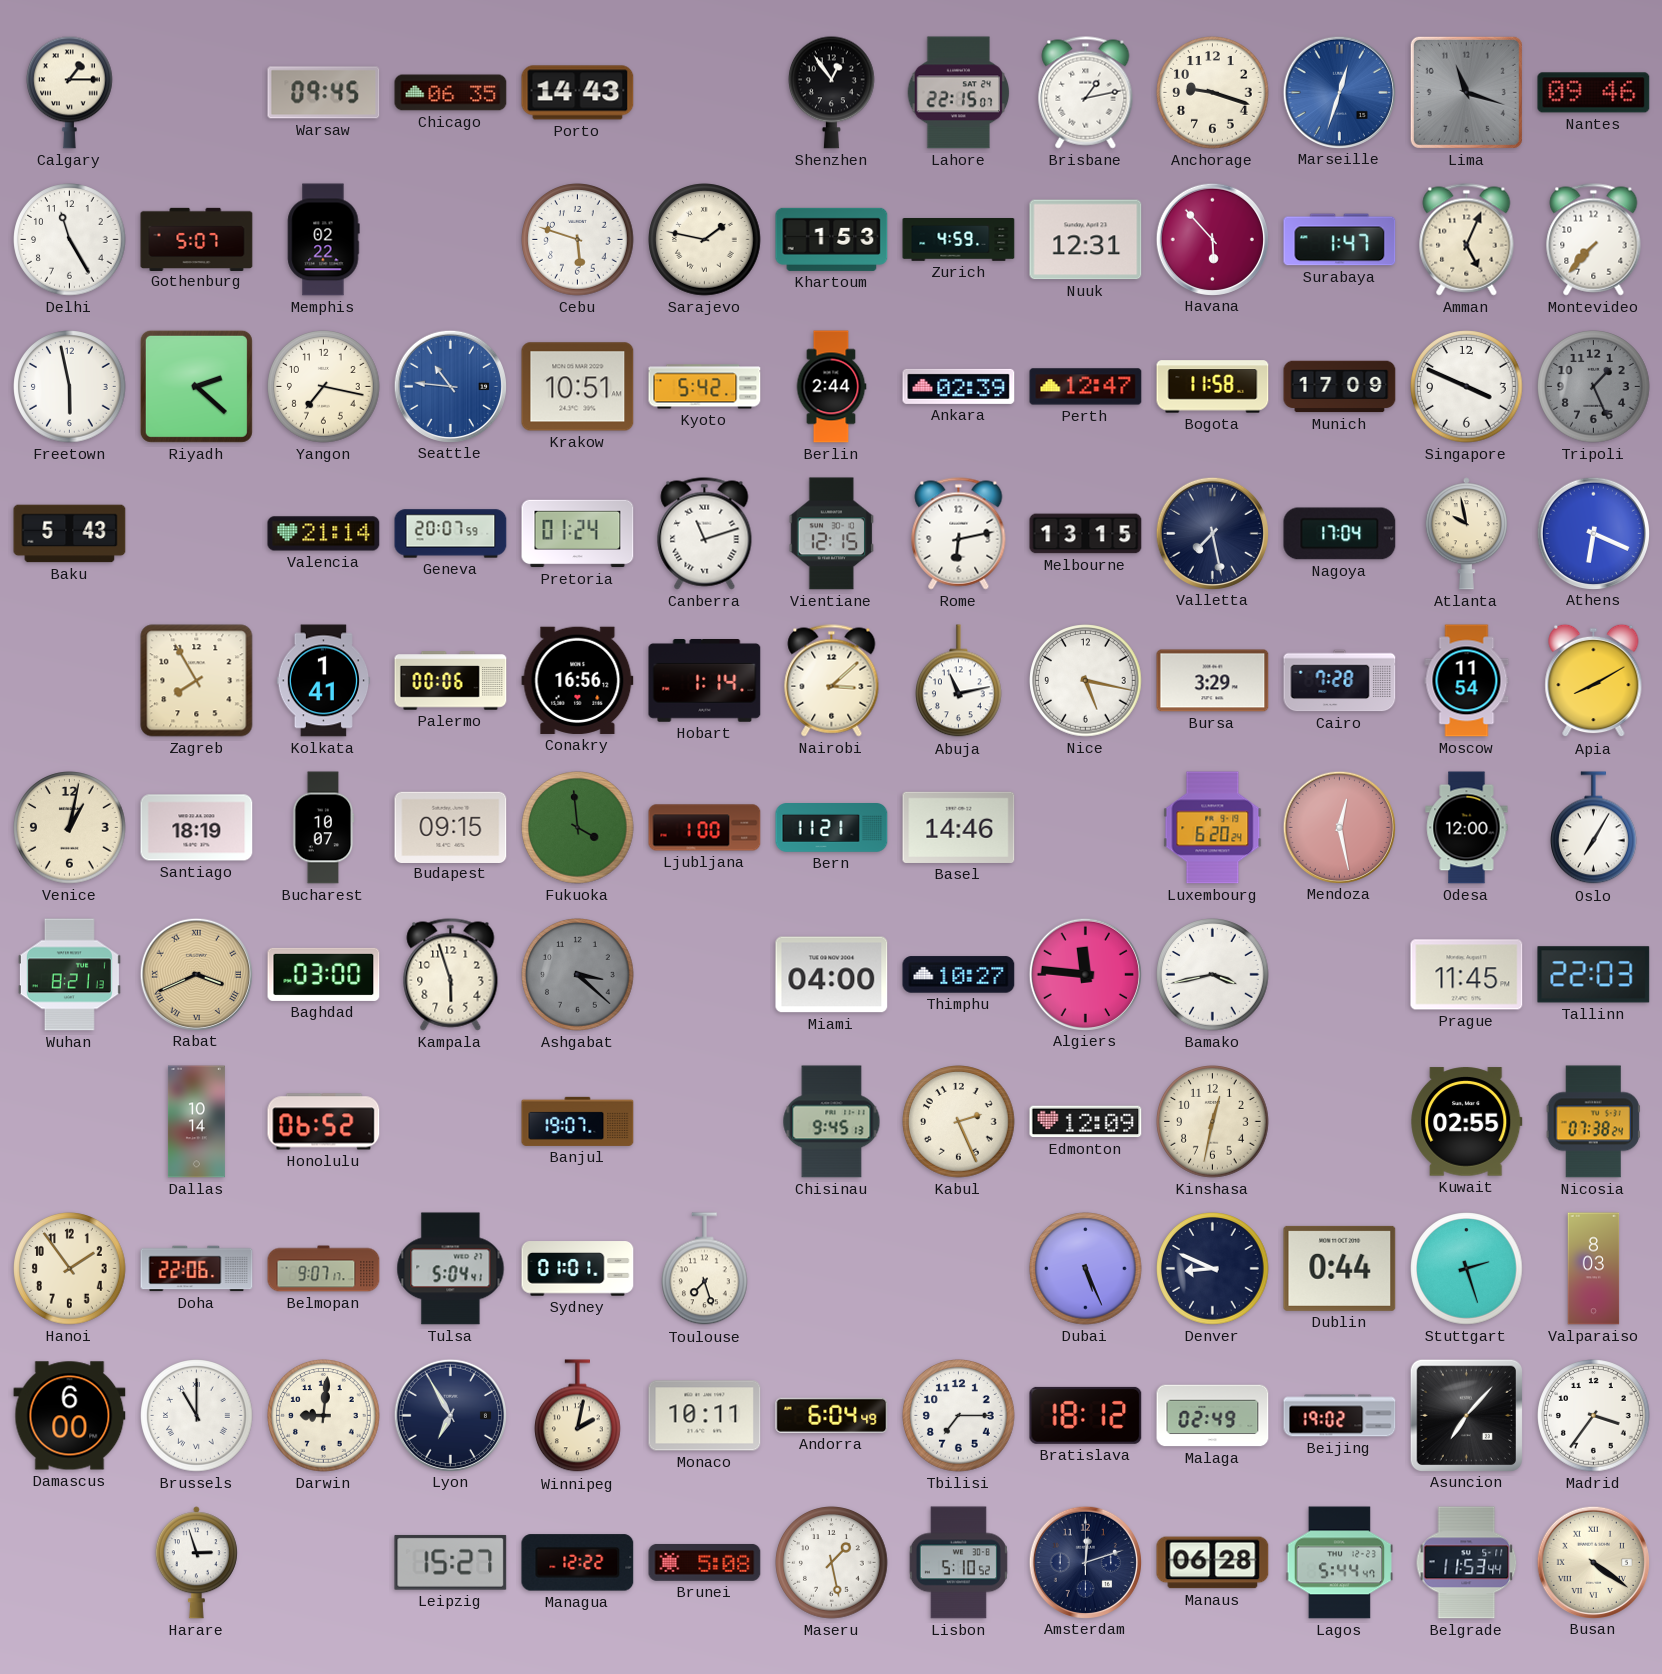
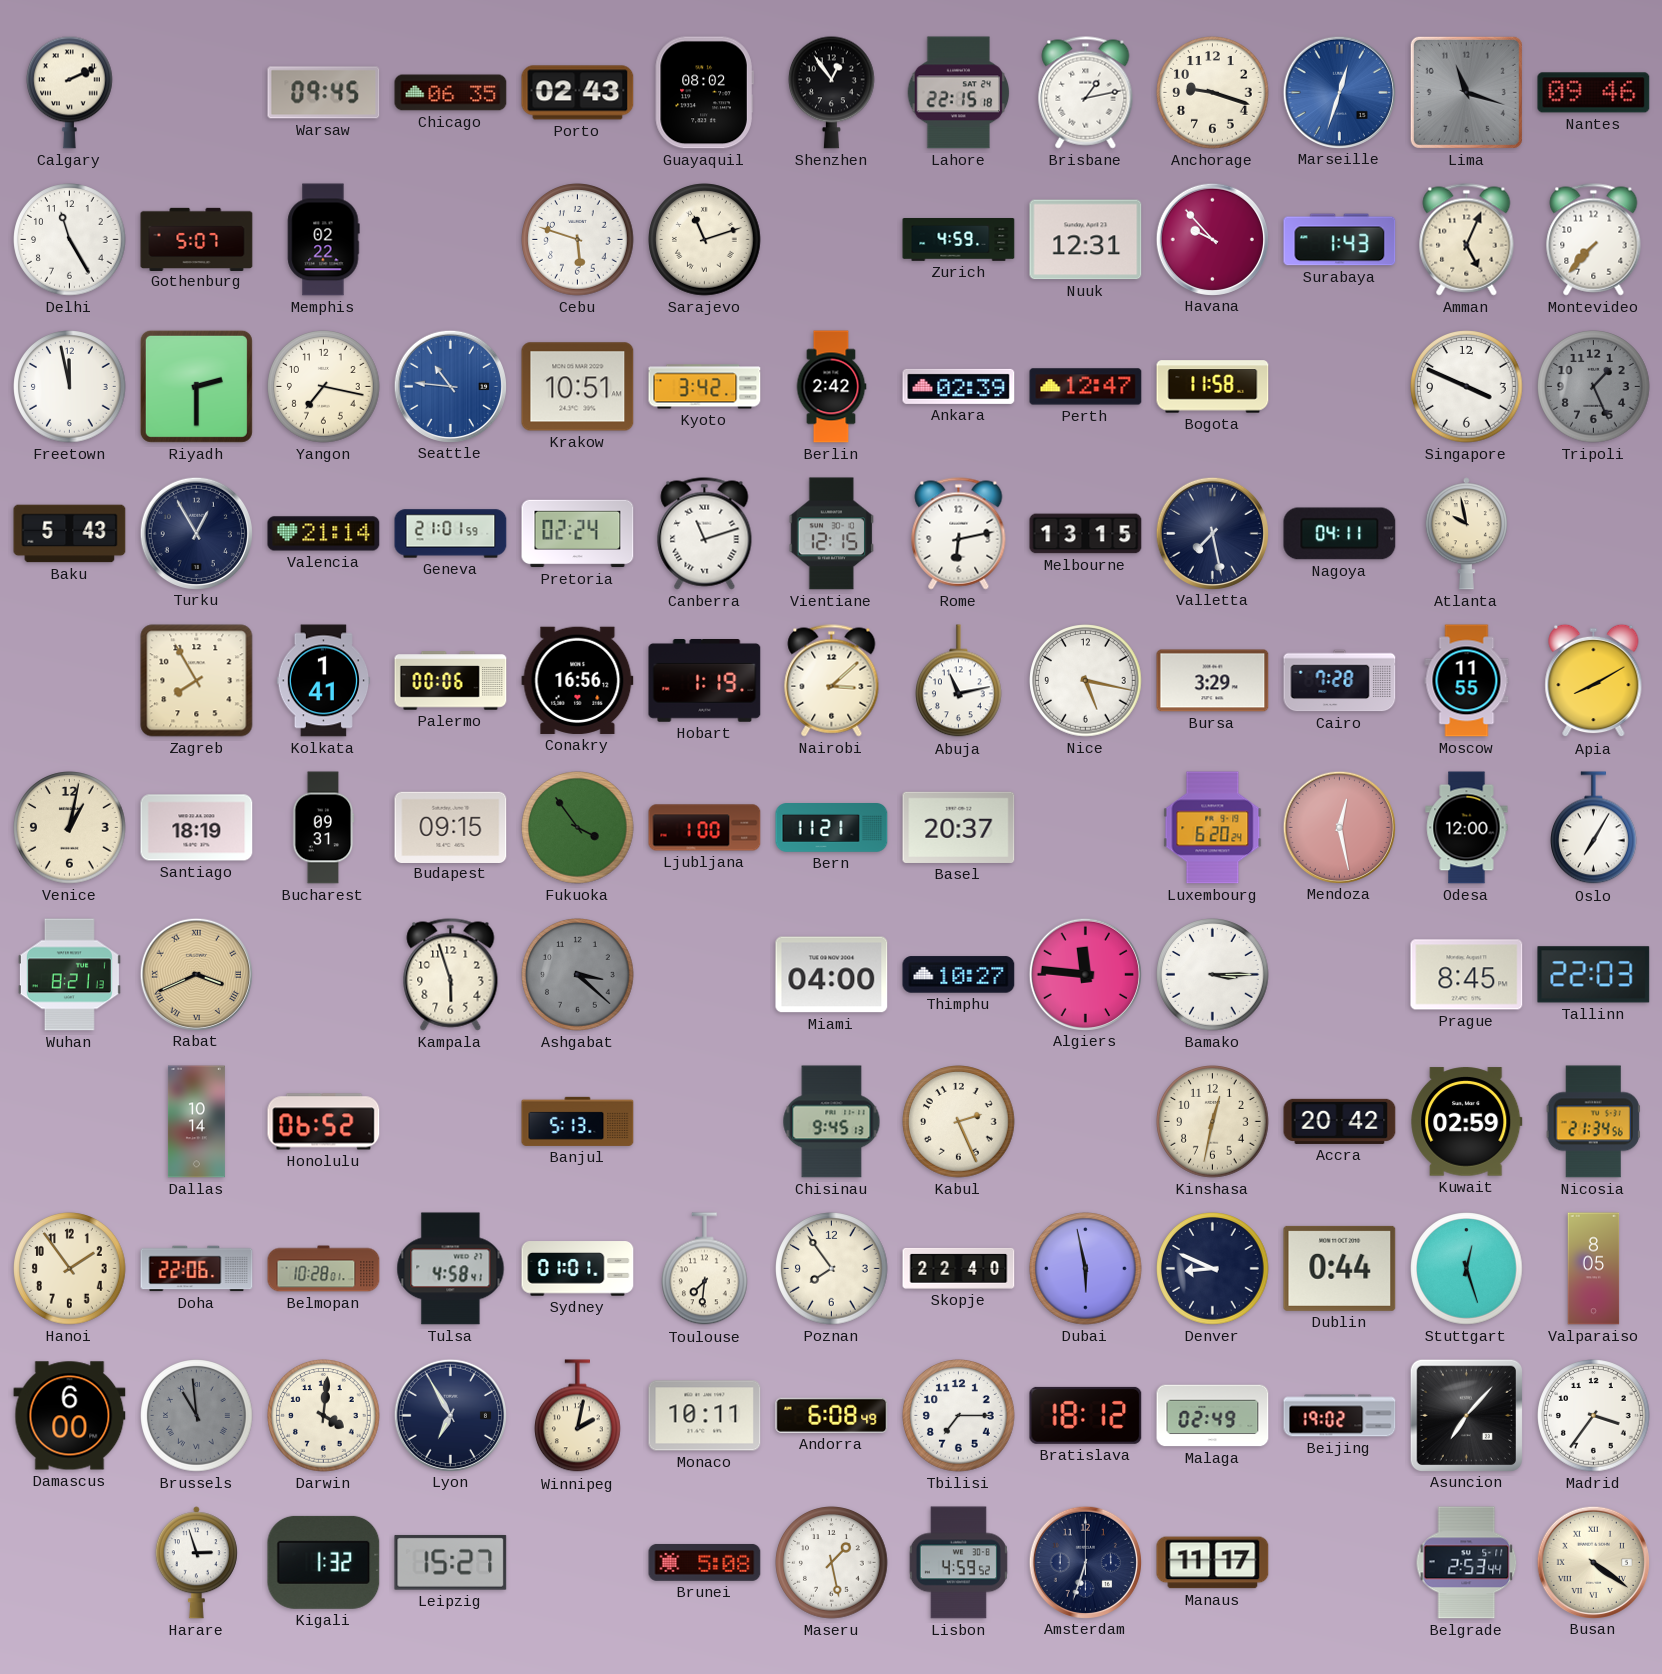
Calgary: 1:15 -> 2:11
Porto: 14:43 -> 02:43
Guayaquil: none -> 08:02
Lahore: 22:15:07 -> 22:15:18
Sarajevo: 1:47 -> 11:12
Khartoum: 1:53 -> none
Havana: 5:53 -> 9:53
Surabaya: 1:47 -> 1:43
Freetown: 5:58 -> 11:58
Riyadh: 2:22 -> 2:30
Kyoto: 5:42 -> 3:42
Berlin: 2:44 -> 2:42
Munich: 17:09 -> none
Turku: none -> 12:55
Geneva: 20:07 -> 21:01
Pretoria: 01:24 -> 02:24
Nagoya: 17:04 -> 04:11
Athens: 6:19 -> none
Hobart: 1:14 -> 1:19
Moscow: 11:54 -> 11:55
Bucharest: 10:07 -> 09:31
Fukuoka: 3:59 -> 3:54
Basel: 14:46 -> 20:37
Baghdad: 03:00 -> none
Bamako: 3:43 -> 3:15
Prague: 11:45 -> 8:45
Banjul: 19:07 -> 5:13
Edmonton: 12:09 -> none
Accra: none -> 20:42
Kuwait: 02:55 -> 02:59
Nicosia: 07:38 -> 21:34
Belmopan: 9:07 -> 10:28
Tulsa: 5:04 -> 4:58
Toulouse: 7:27 -> 7:31
Poznan: none -> 7:54
Skopje: none -> 22:40
Dubai: 5:26 -> 5:58
Stuttgart: 2:27 -> 12:27
Valparaiso: 8:03 -> 8:05
Brussels: 11:00 -> 10:59
Brussels dial: white -> grey
Darwin: 9:01 -> 4:01
Andorra: 6:04 -> 6:08
Kigali: none -> 1:32
Managua: 12:22 -> none
Lisbon: 5:10 -> 4:59
Amsterdam: 12:12 -> 6:33
Manaus: 06:28 -> 11:17
Lagos: 5:44 -> none
Belgrade: 11:53 -> 2:53
